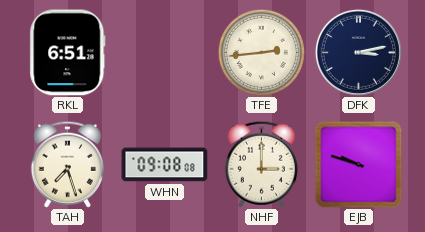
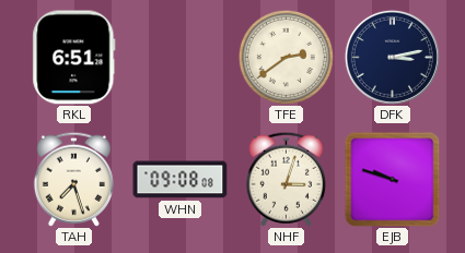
TFE: 2:44 -> 2:39
NHF: 3:00 -> 3:03
